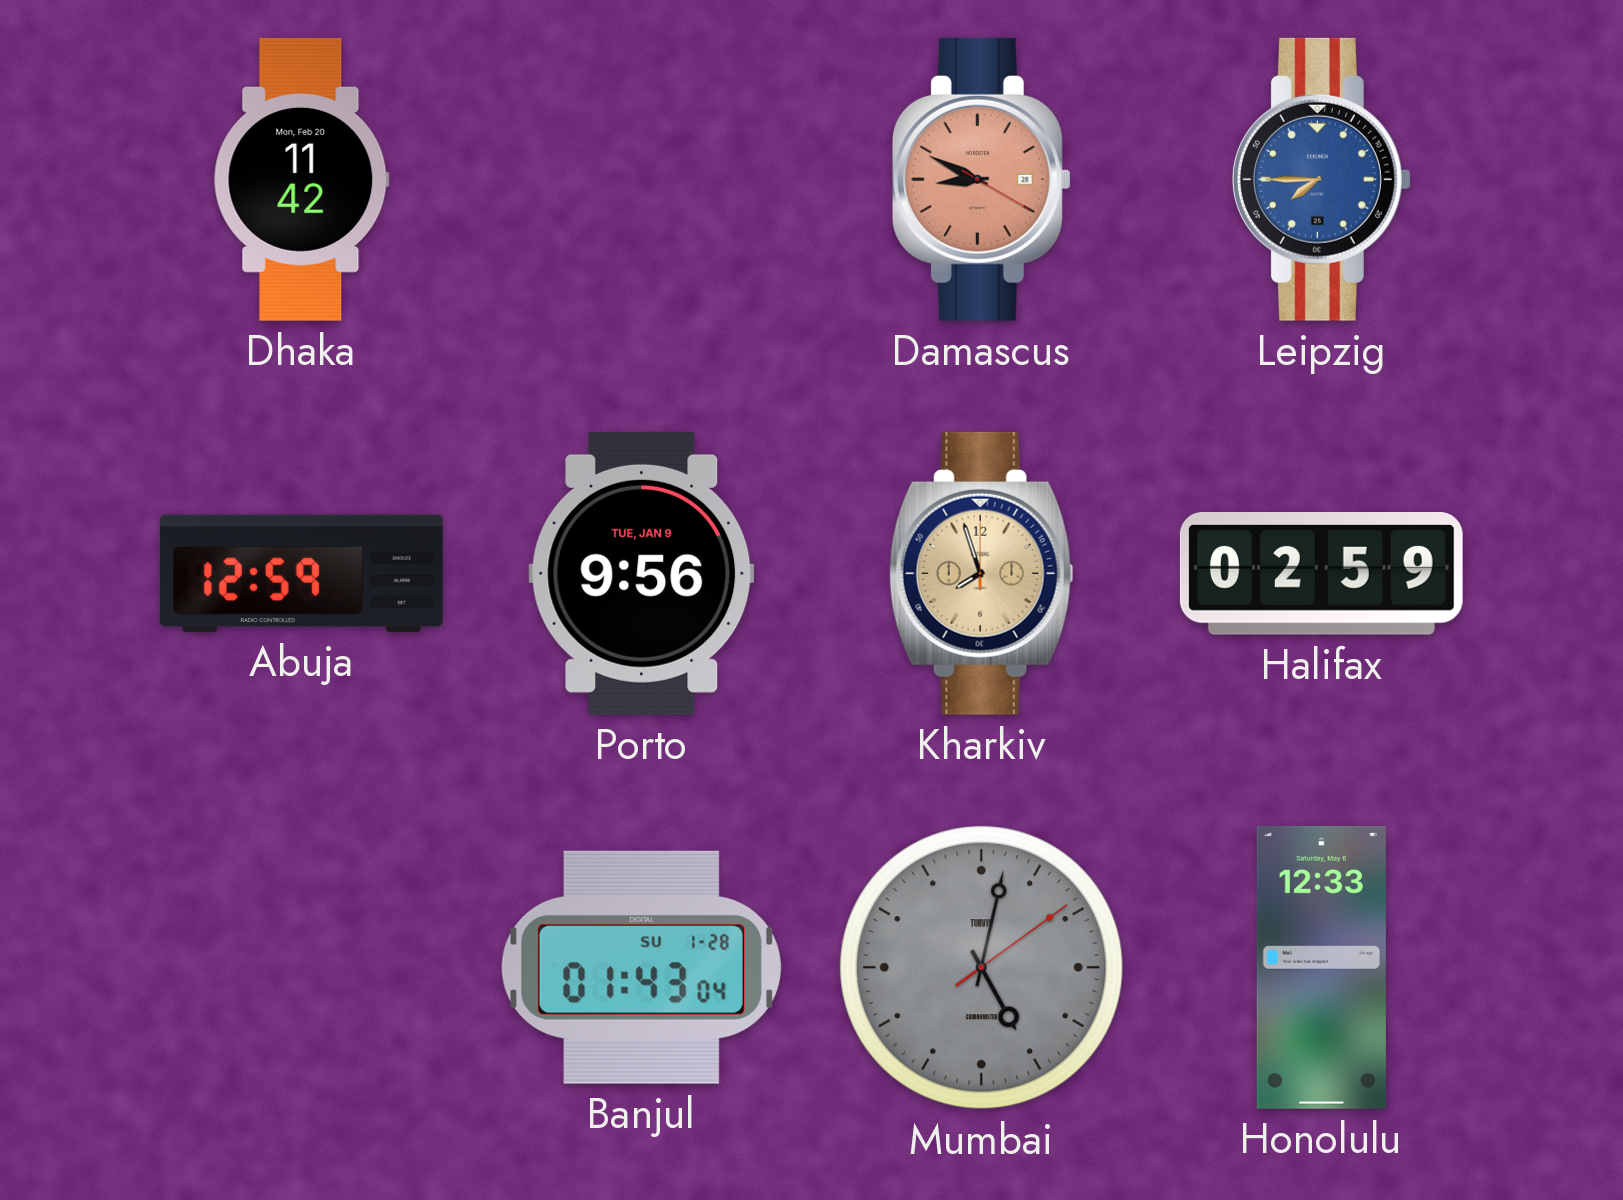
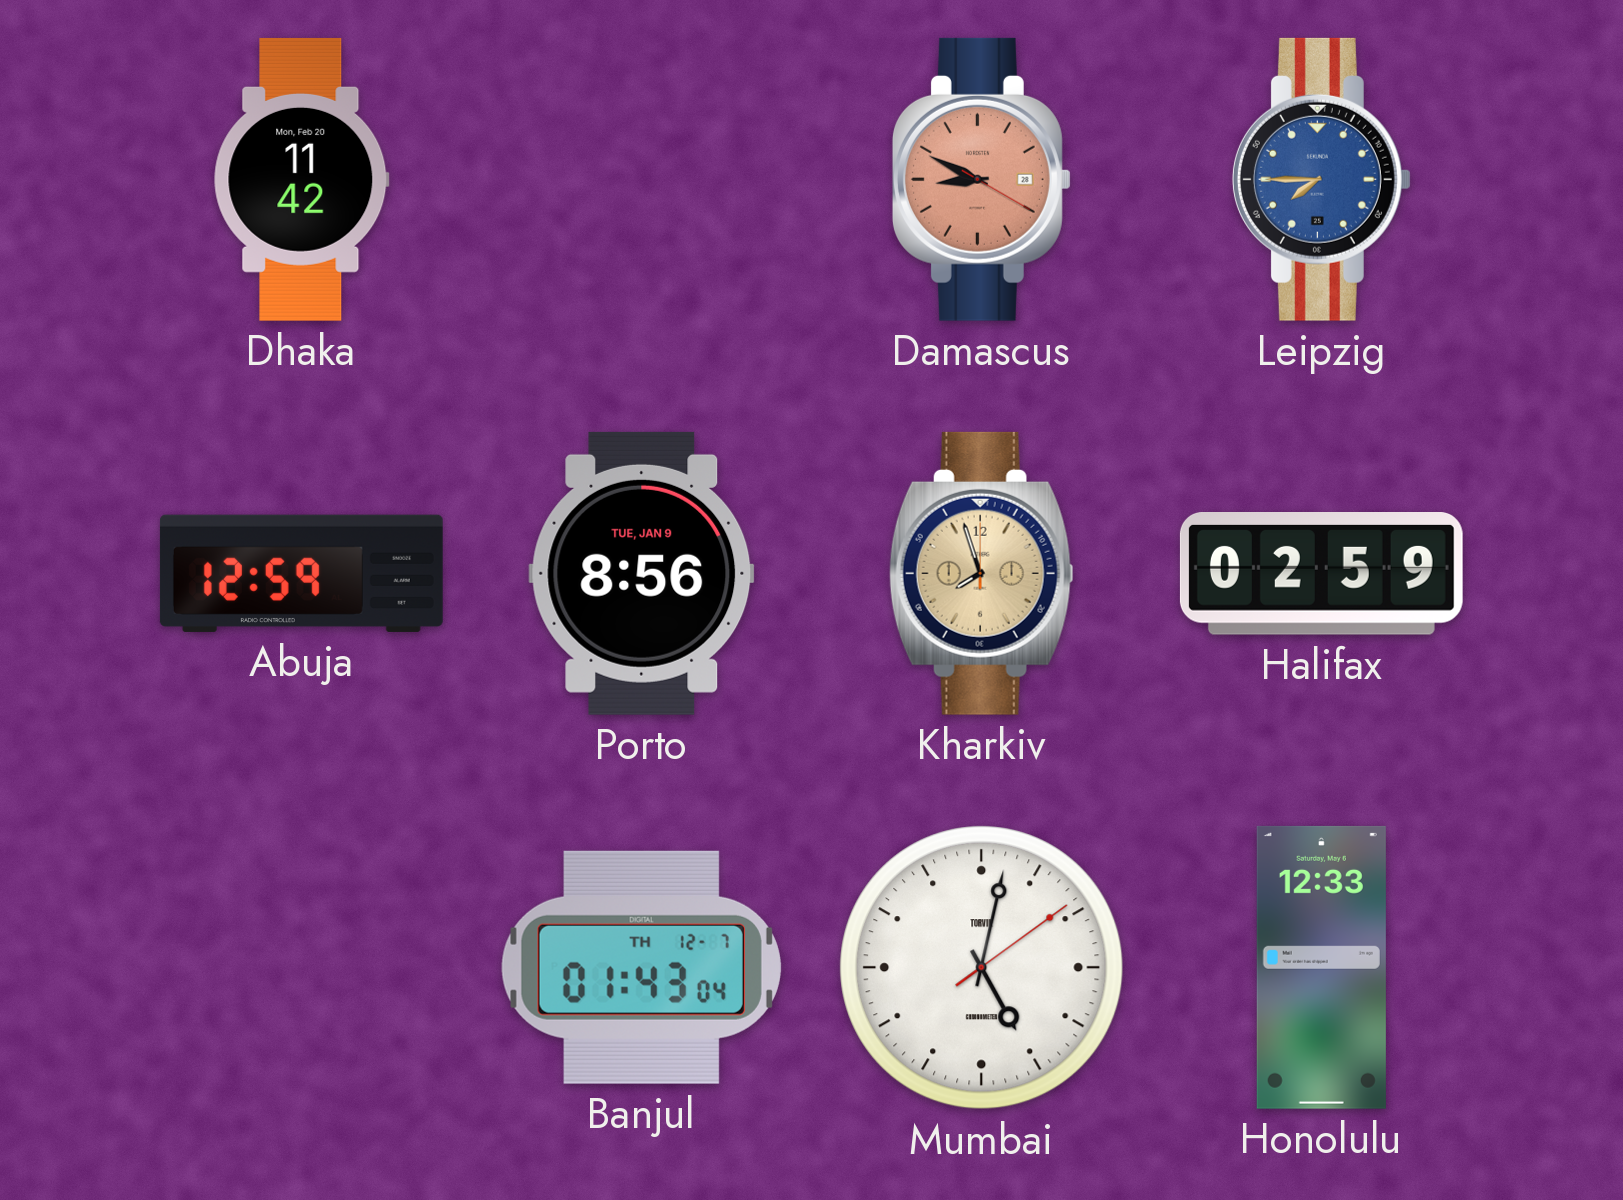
Porto: 9:56 -> 8:56
Banjul date: SU 1-28 -> TH 12-7
Mumbai dial: grey -> white
